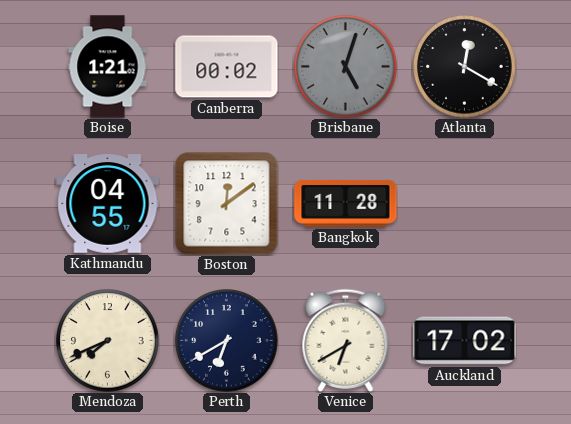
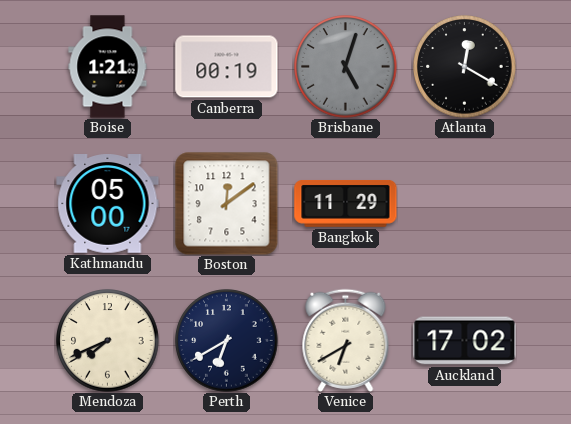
Canberra: 00:02 -> 00:19
Kathmandu: 04:55 -> 05:00
Bangkok: 11:28 -> 11:29
